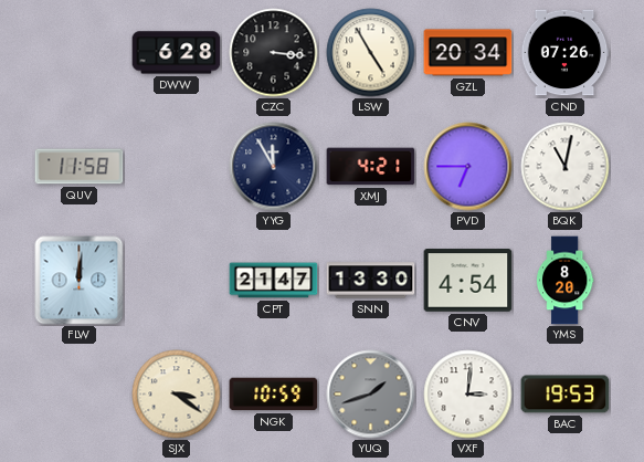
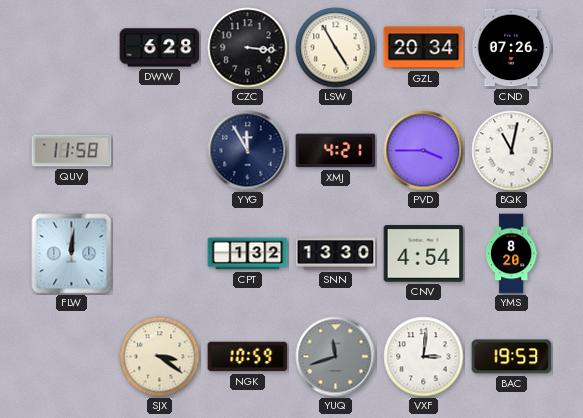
PVD: 6:45 -> 3:45
CPT: 21:47 -> 1:32
YUQ: 1:42 -> 11:42
